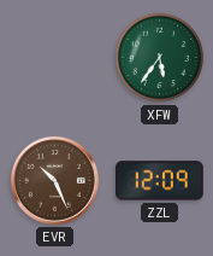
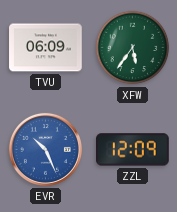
TVU: none -> 06:09
EVR dial: brown -> blue
